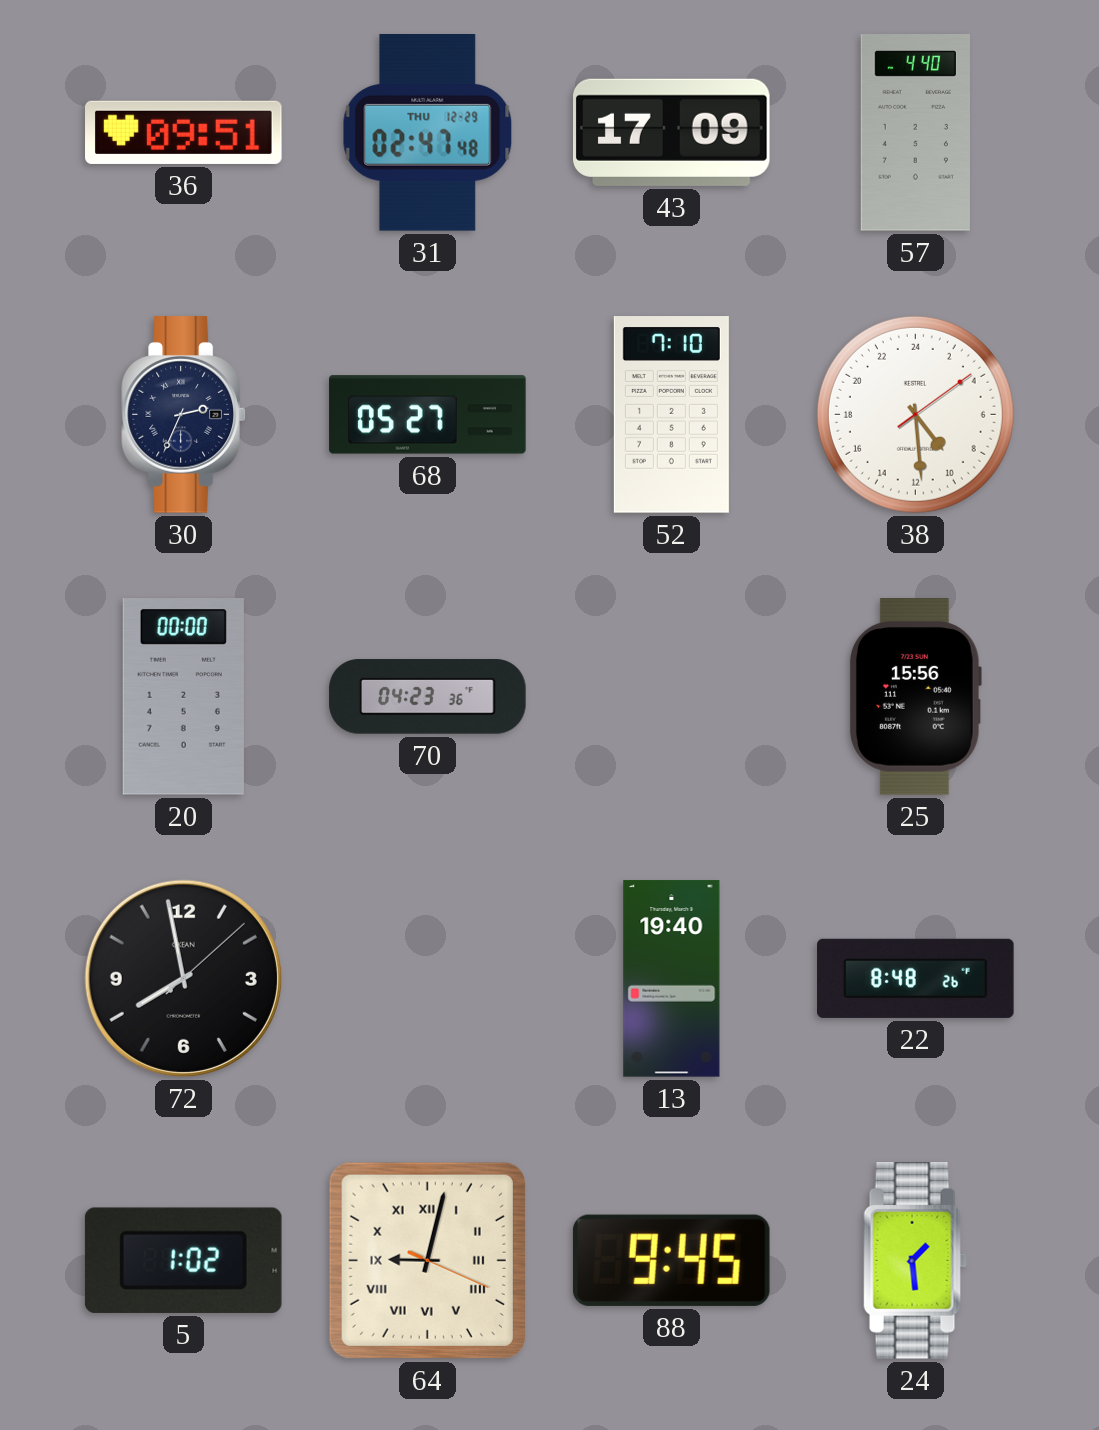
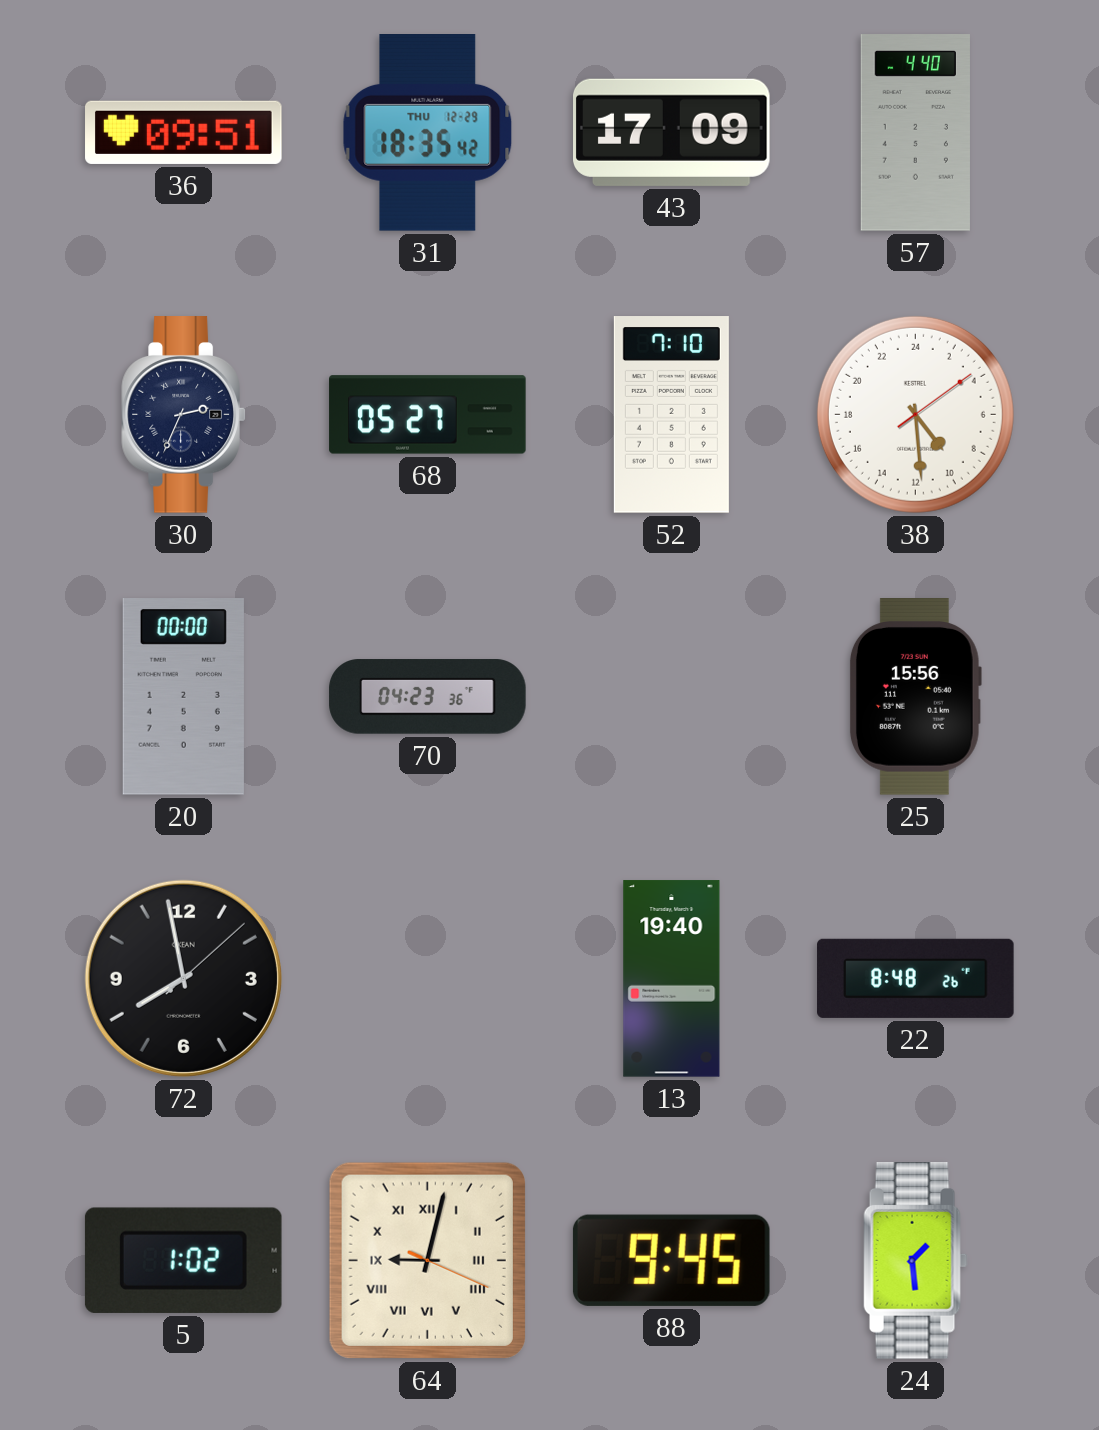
31: 02:47 -> 18:35
